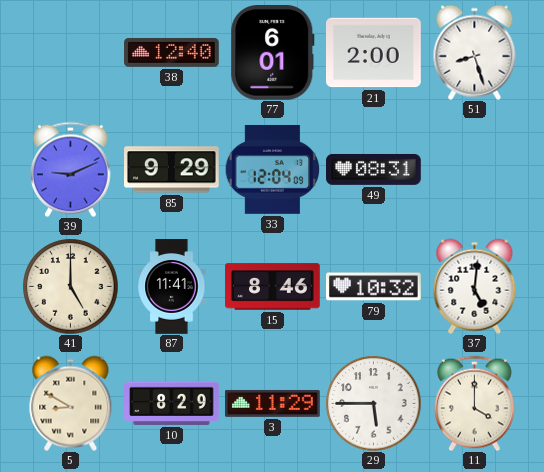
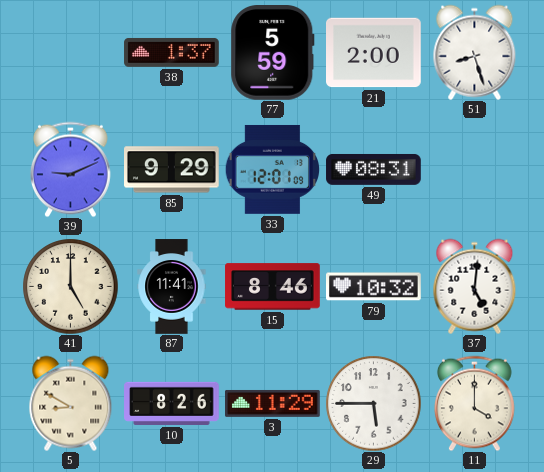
38: 12:40 -> 1:37
77: 6:01 -> 5:59
33: 12:04 -> 12:01
10: 8:29 -> 8:26
